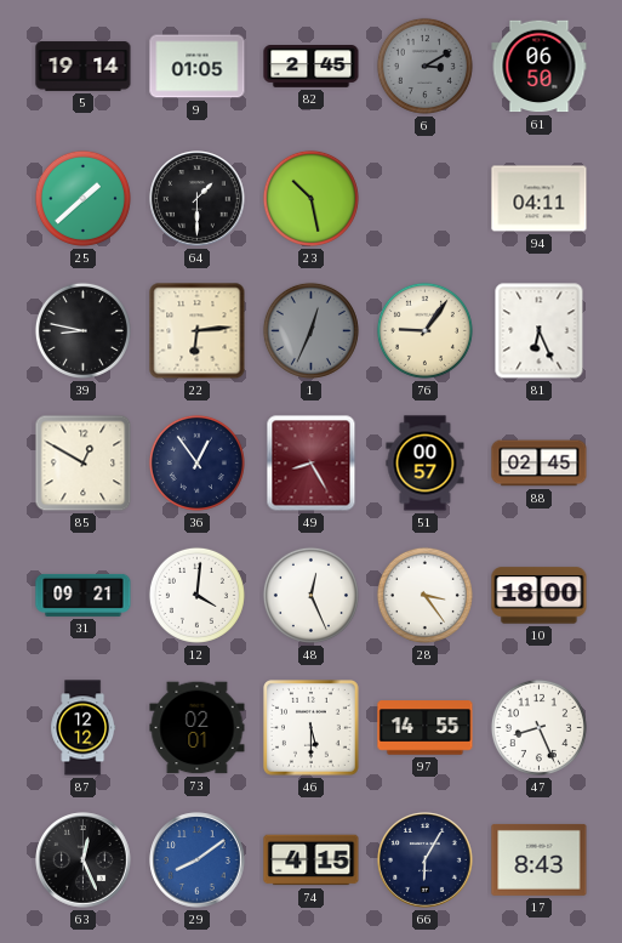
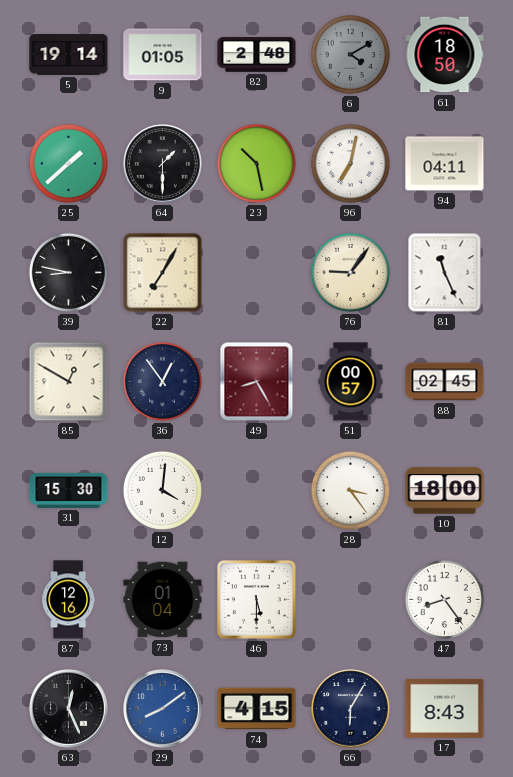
82: 2:45 -> 2:48
6: 3:10 -> 4:10
61: 06:50 -> 18:50
96: none -> 7:02
22: 6:14 -> 7:05
1: 12:34 -> none
81: 6:26 -> 11:26
31: 09:21 -> 15:30
48: 12:26 -> none
87: 12:12 -> 12:16
73: 02:01 -> 01:04
97: 14:55 -> none
47: 8:26 -> 8:24
